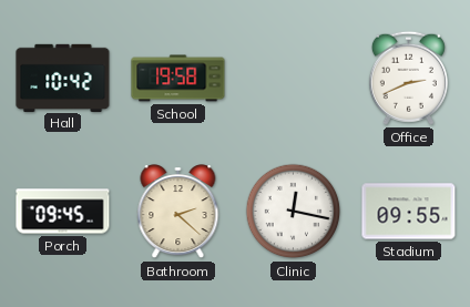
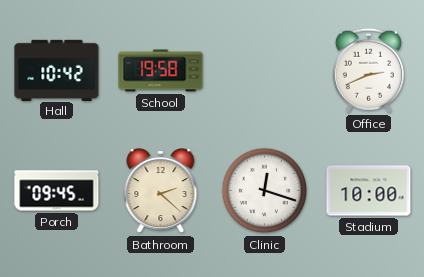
Clinic: 12:17 -> 12:18
Stadium: 09:55 -> 10:00
